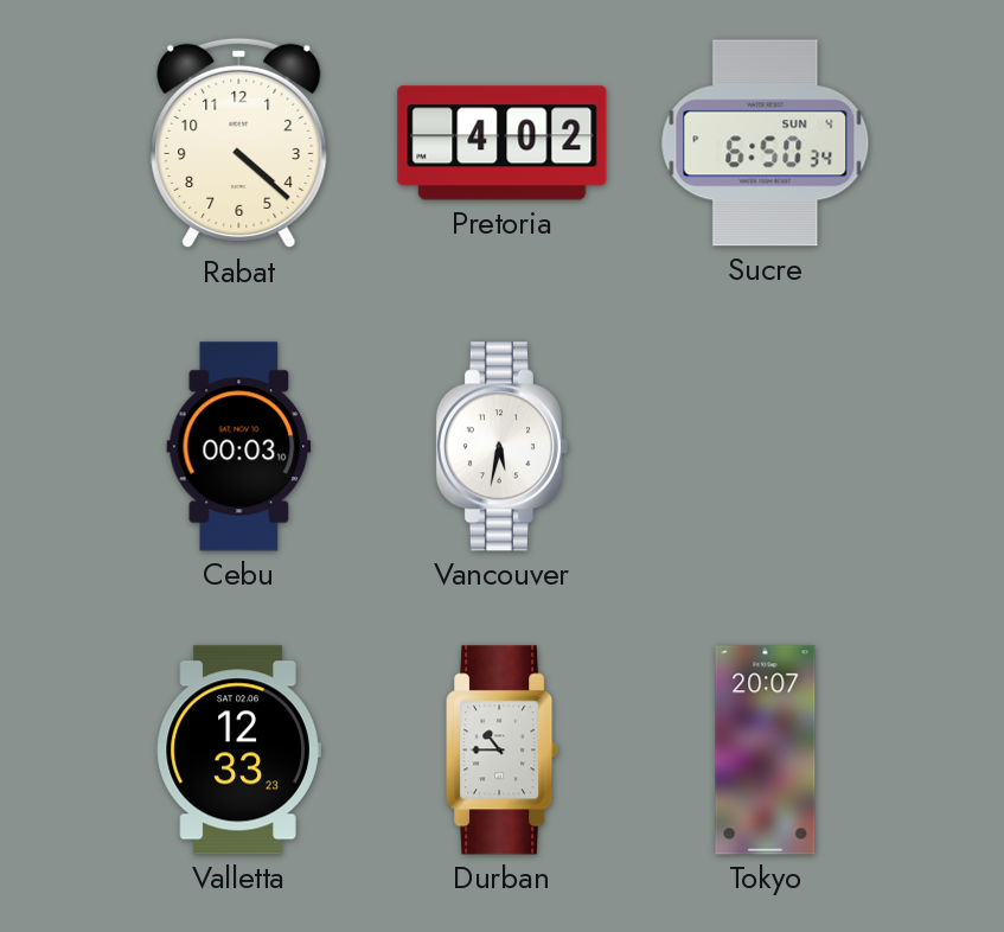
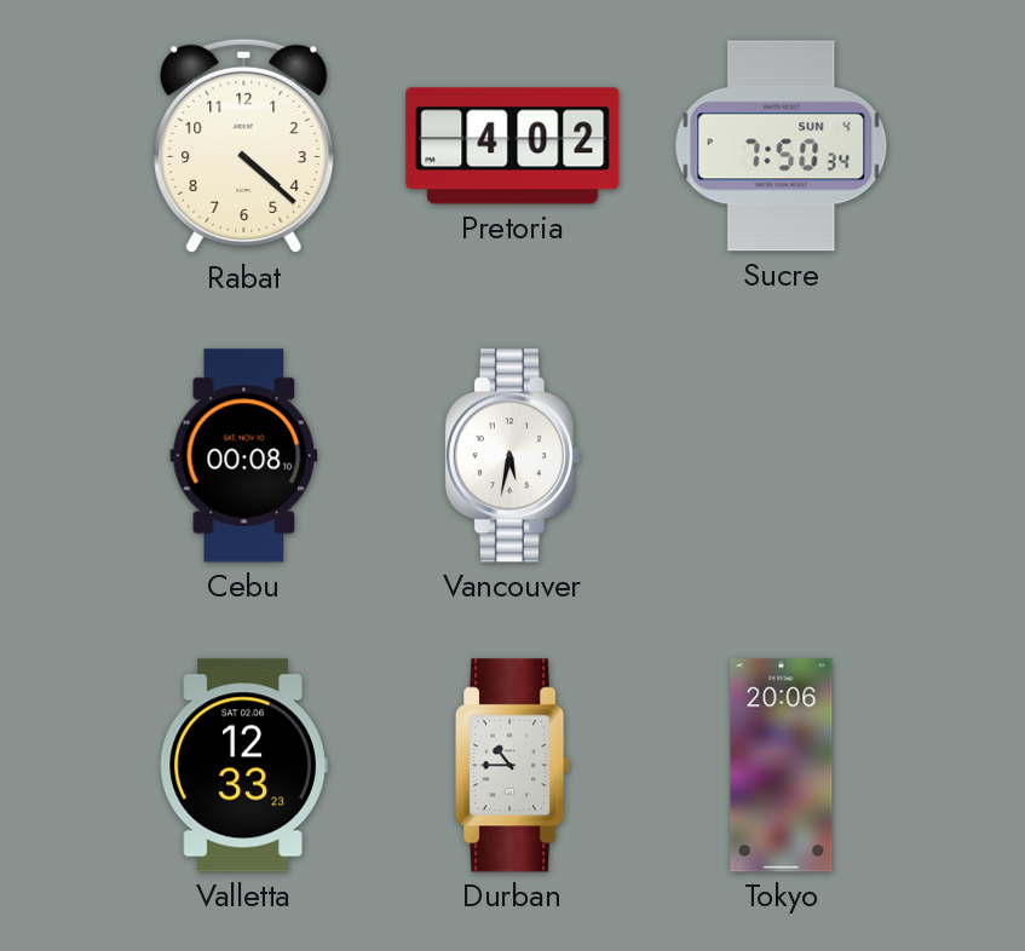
Sucre: 6:50 -> 7:50
Cebu: 00:03 -> 00:08
Tokyo: 20:07 -> 20:06
